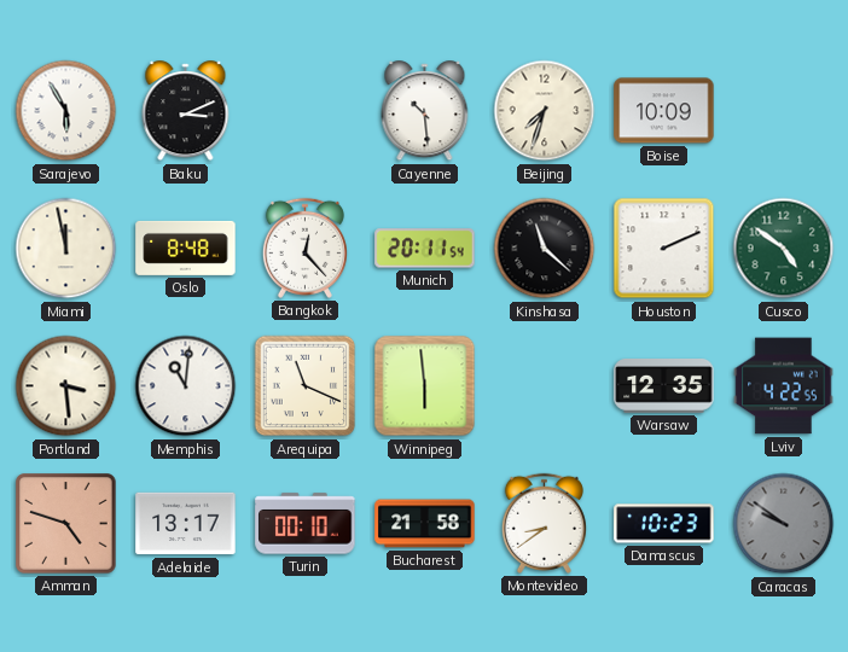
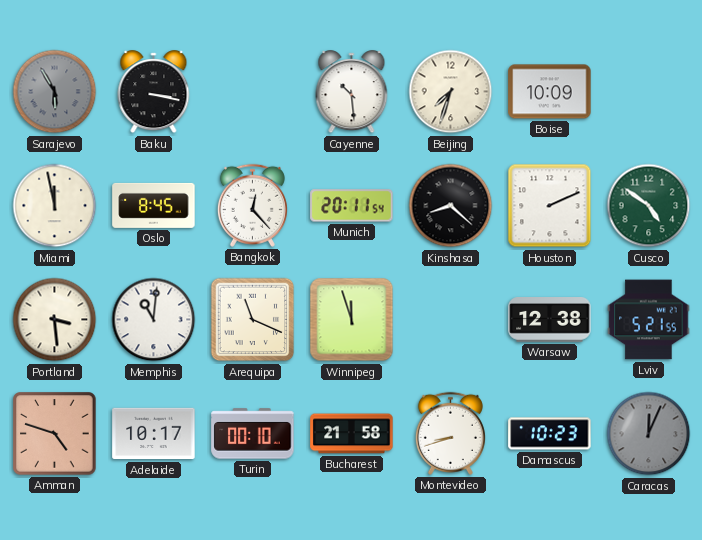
Sarajevo dial: white -> grey
Baku: 3:11 -> 3:17
Oslo: 8:48 -> 8:45
Kinshasa: 11:22 -> 8:22
Winnipeg: 5:59 -> 11:57
Warsaw: 12:35 -> 12:38
Lviv: 4:22 -> 5:21
Adelaide: 13:17 -> 10:17
Montevideo: 8:39 -> 8:42
Caracas: 9:51 -> 12:04
